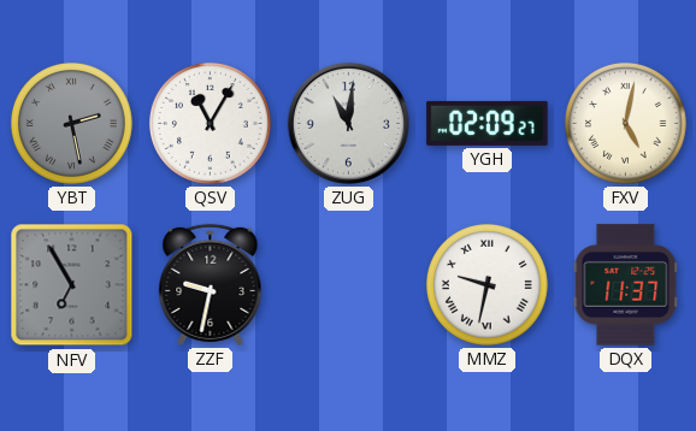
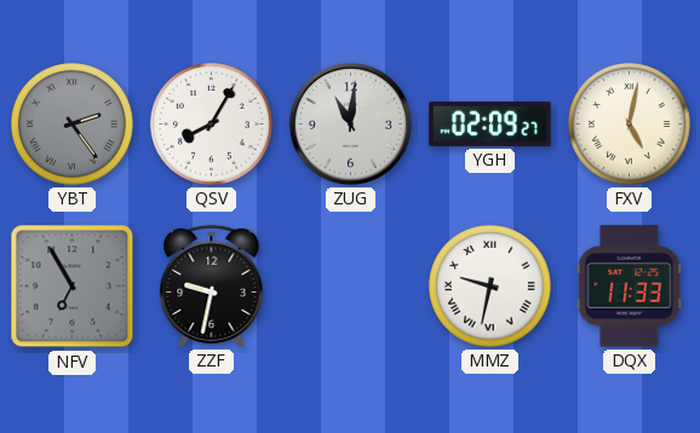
YBT: 2:28 -> 2:24
QSV: 11:05 -> 8:05
DQX: 11:37 -> 11:33
